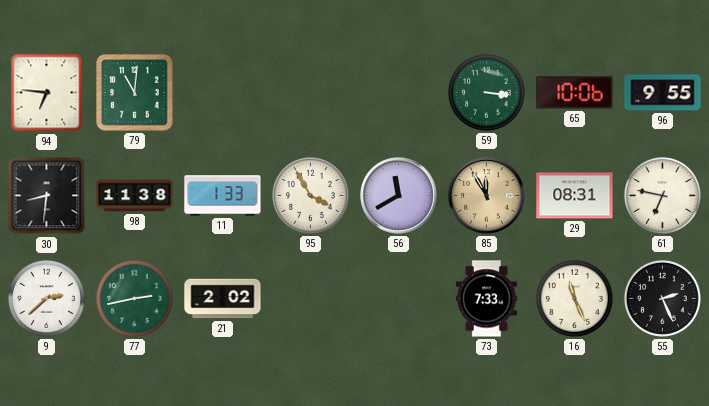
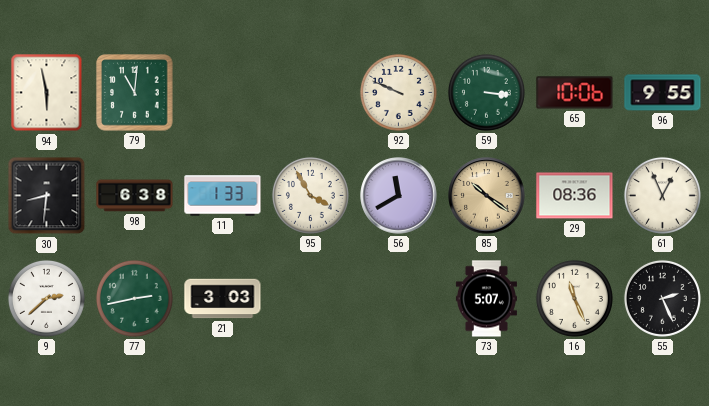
94: 6:46 -> 5:58
92: none -> 9:49
98: 11:38 -> 6:38
85: 11:55 -> 10:21
29: 08:31 -> 08:36
61: 6:47 -> 12:56
21: 2:02 -> 3:03
73: 7:33 -> 5:07
